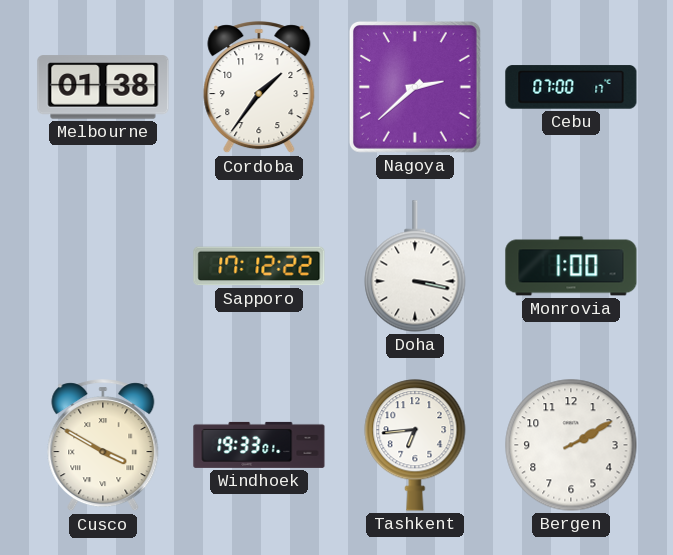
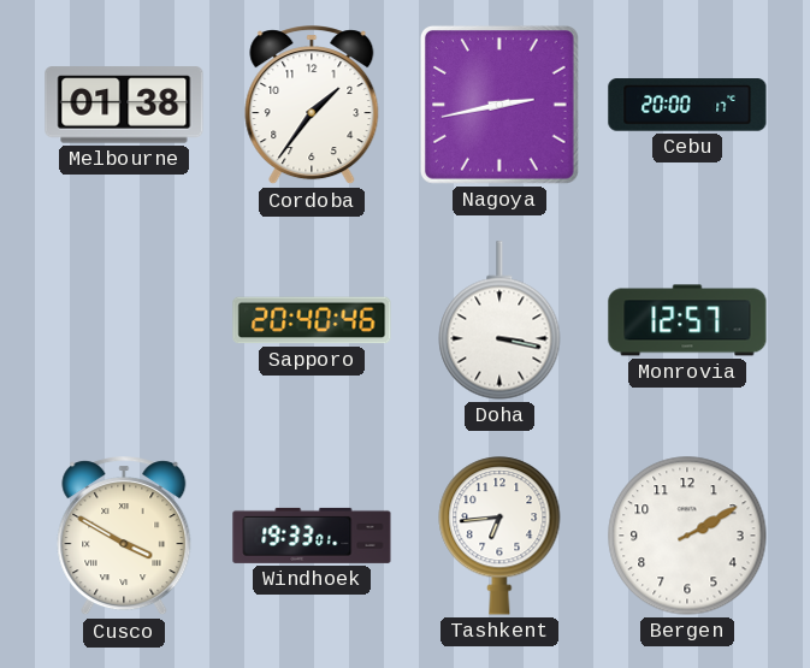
Nagoya: 2:38 -> 2:43
Cebu: 07:00 -> 20:00
Sapporo: 17:12 -> 20:40
Monrovia: 1:00 -> 12:57
